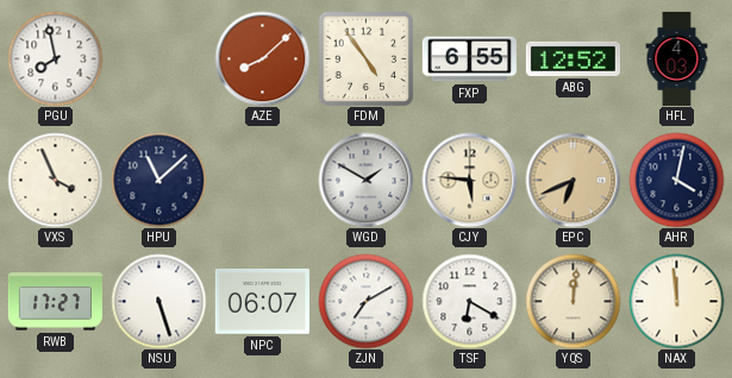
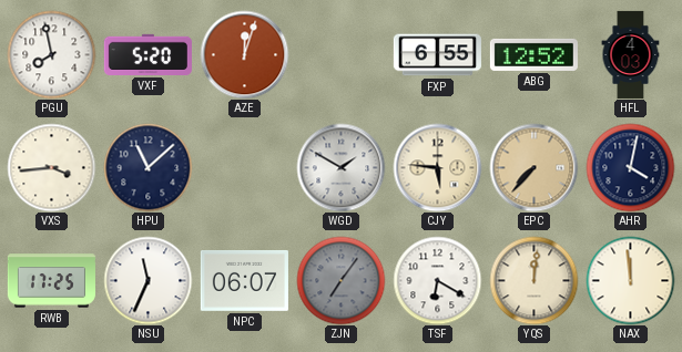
VXF: none -> 5:20
AZE: 8:08 -> 12:03
FDM: 4:54 -> none
VXS: 3:56 -> 3:44
EPC: 6:41 -> 7:37
RWB: 17:27 -> 17:25
NSU: 5:27 -> 11:34
ZJN: 7:10 -> 7:06
ZJN dial: white -> grey
